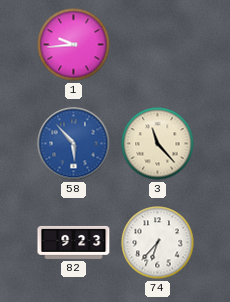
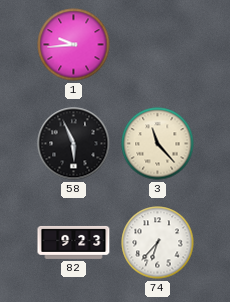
58: 5:53 -> 5:56
58 dial: blue -> black
